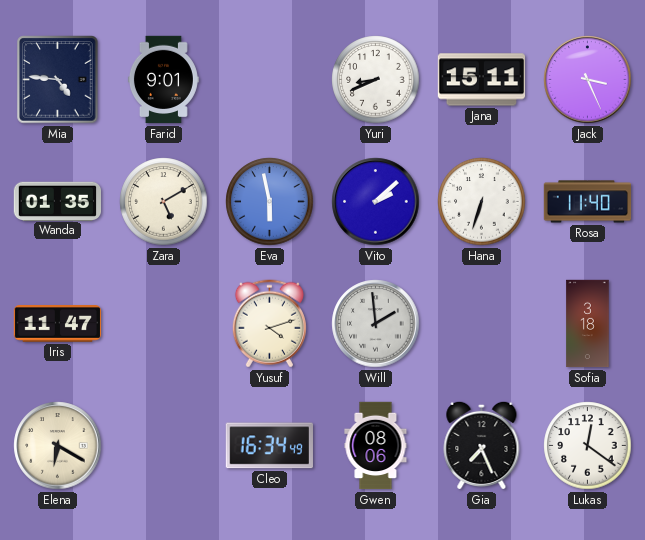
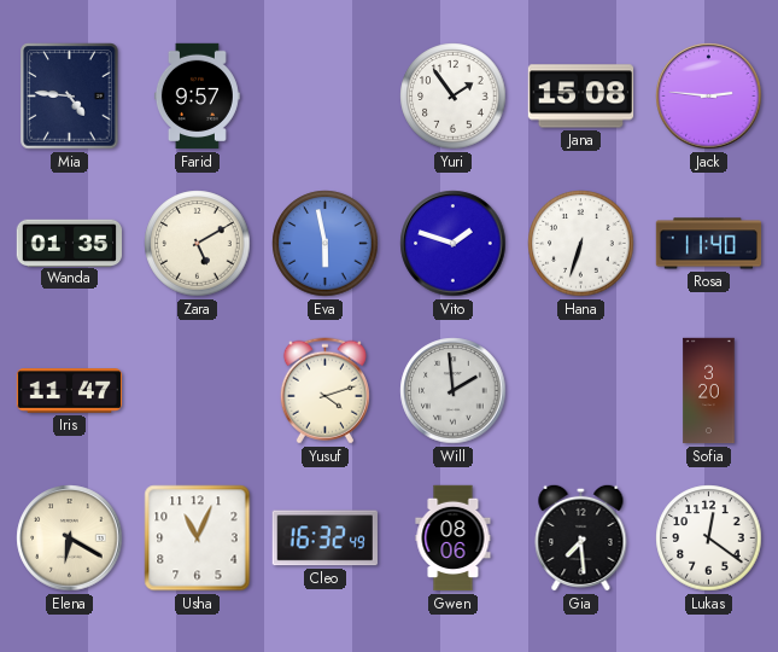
Farid: 9:01 -> 9:57
Yuri: 8:41 -> 1:54
Jana: 15:11 -> 15:08
Jack: 3:26 -> 2:46
Vito: 2:08 -> 1:48
Sofia: 3:18 -> 3:20
Usha: none -> 11:04
Cleo: 16:34 -> 16:32
Gia: 7:26 -> 7:29
